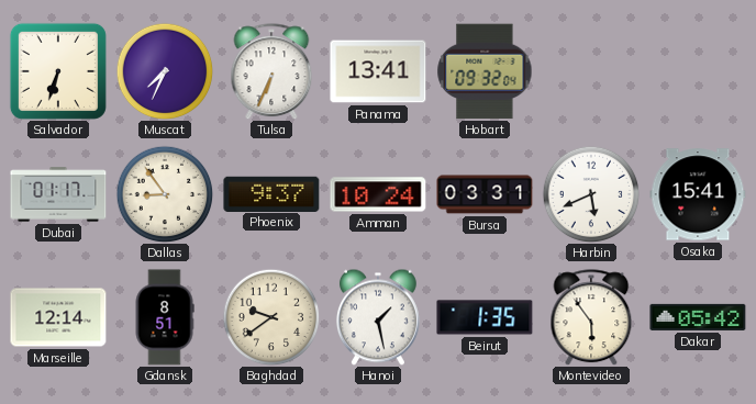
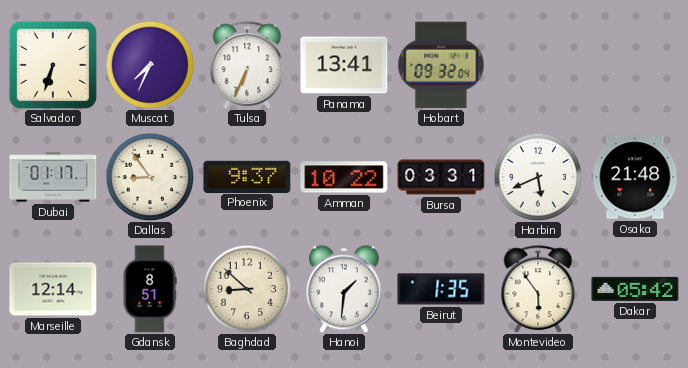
Amman: 10:24 -> 10:22
Osaka: 15:41 -> 21:48
Baghdad: 9:39 -> 8:52
Hanoi: 1:28 -> 1:31
